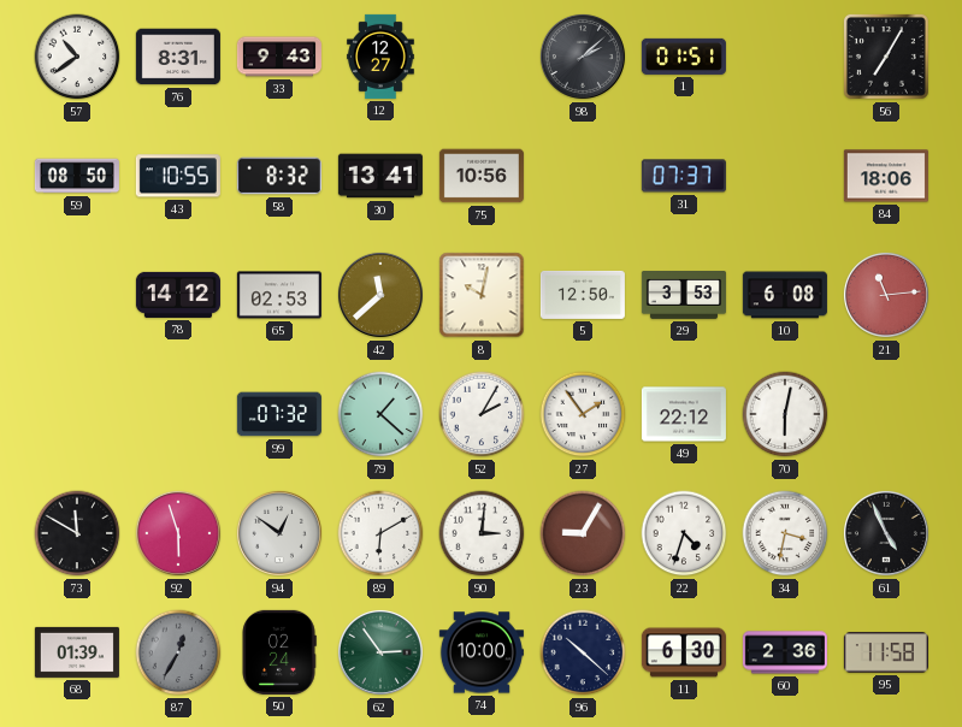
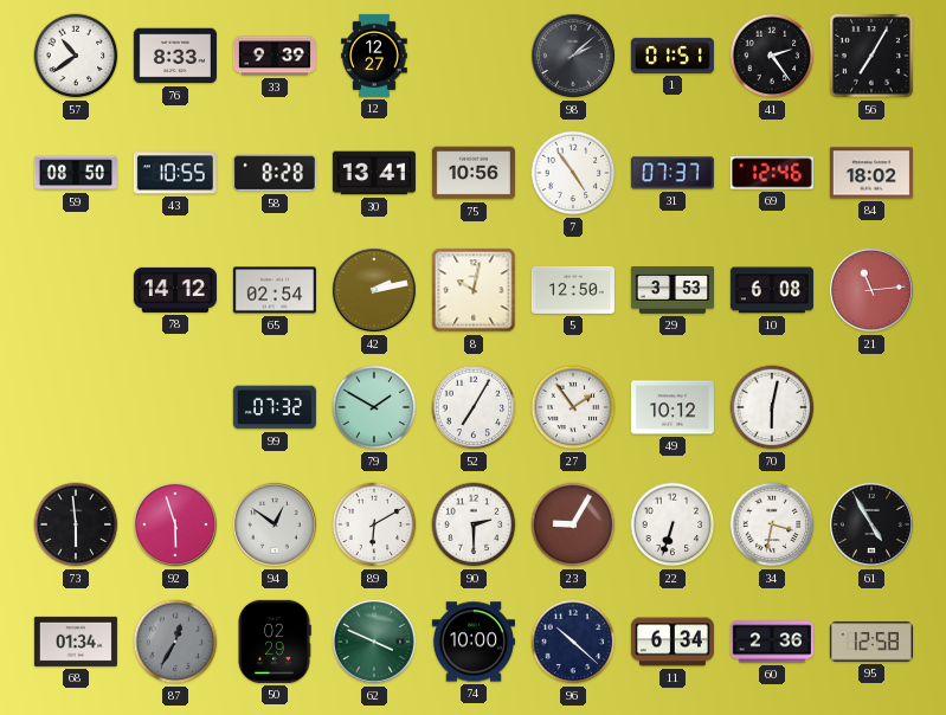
76: 8:31 -> 8:33
33: 9:43 -> 9:39
41: none -> 2:24
58: 8:32 -> 8:28
7: none -> 4:54
69: none -> 12:46
84: 18:06 -> 18:02
65: 02:53 -> 02:54
42: 11:38 -> 2:13
79: 1:22 -> 1:50
52: 2:05 -> 7:05
49: 22:12 -> 10:12
73: 11:50 -> 5:59
90: 3:01 -> 2:30
22: 4:33 -> 6:33
61: 4:56 -> 4:55
68: 01:39 -> 01:34
50: 02:24 -> 02:29
62: 2:54 -> 3:49
11: 6:30 -> 6:34
95: 11:58 -> 12:58
